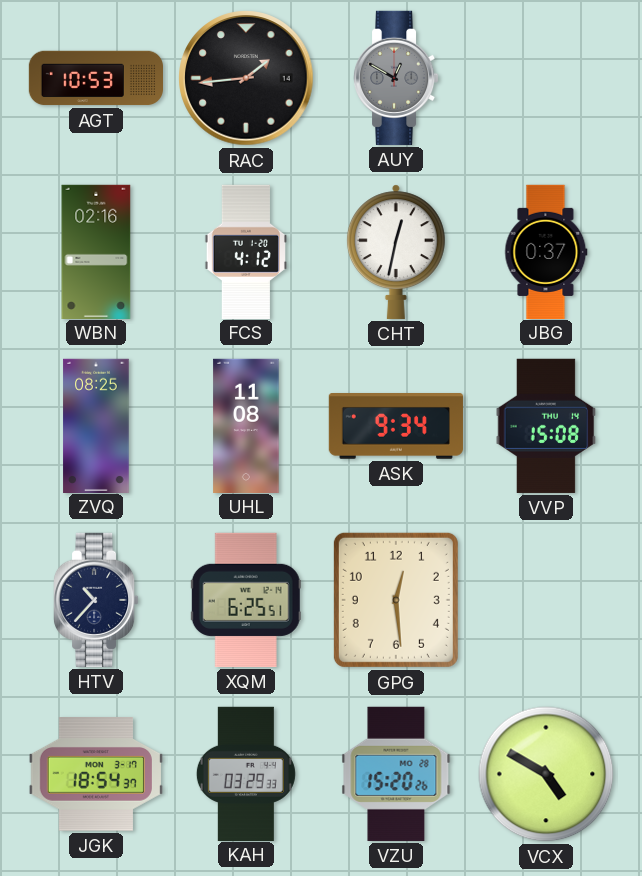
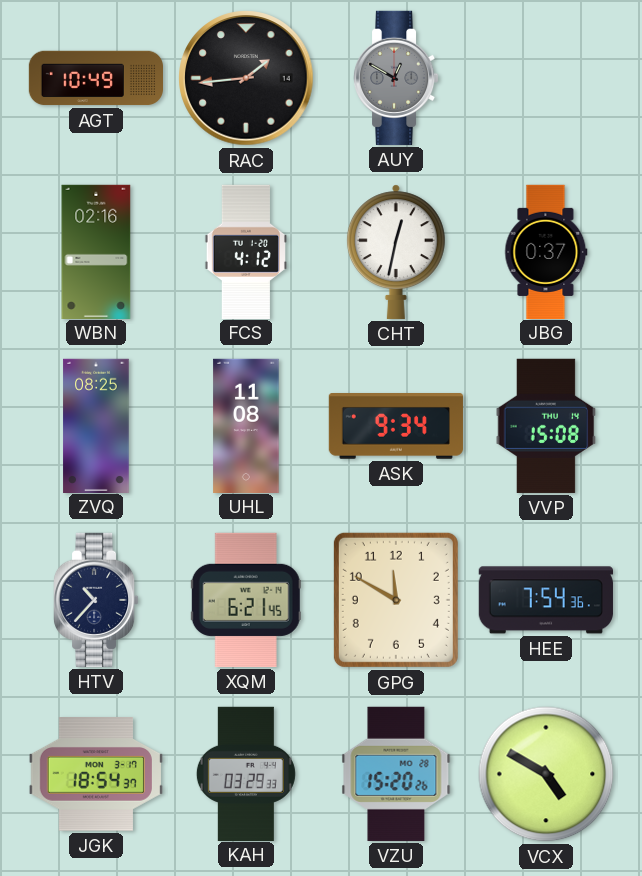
AGT: 10:53 -> 10:49
XQM: 6:25 -> 6:21
GPG: 12:29 -> 11:50
HEE: none -> 7:54
